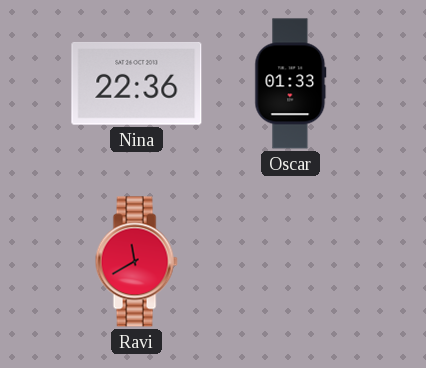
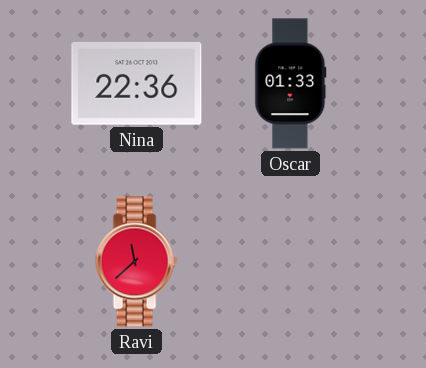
Ravi: 11:40 -> 11:38
